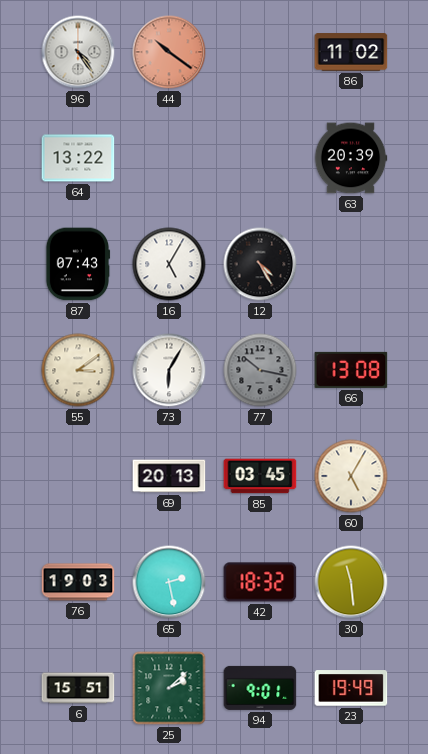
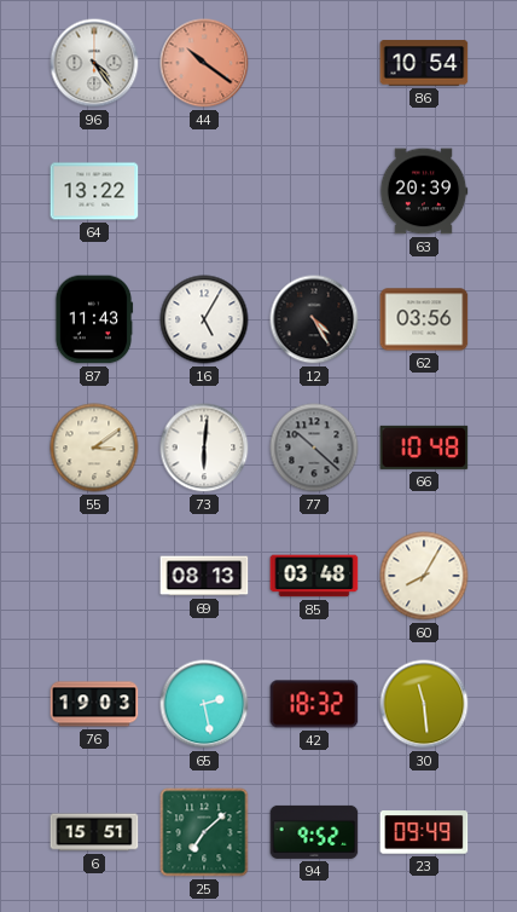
86: 11:02 -> 10:54
87: 07:43 -> 11:43
62: none -> 03:56
73: 6:05 -> 6:01
77: 10:17 -> 10:22
66: 13:08 -> 10:48
69: 20:13 -> 08:13
85: 03:45 -> 03:48
60: 5:05 -> 8:05
25: 2:08 -> 7:08
94: 9:01 -> 9:52
23: 19:49 -> 09:49
